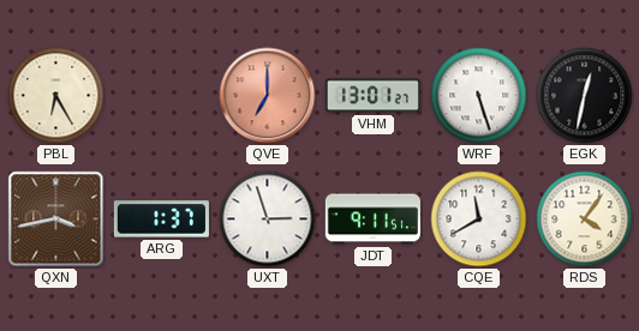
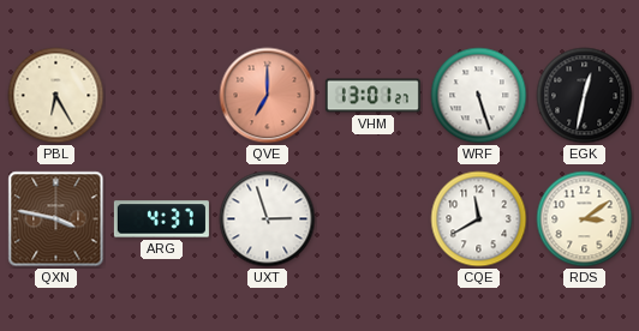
QXN: 3:43 -> 3:47
ARG: 1:37 -> 4:37
JDT: 9:11 -> none
RDS: 4:06 -> 3:09
